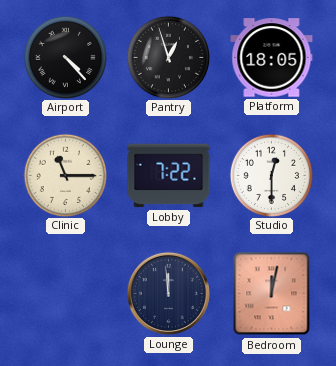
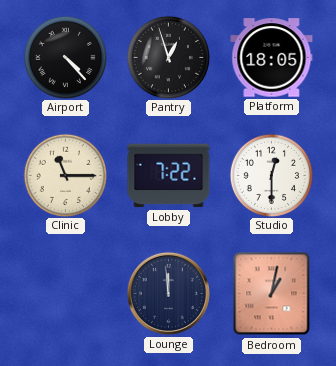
Bedroom: 12:02 -> 1:02
